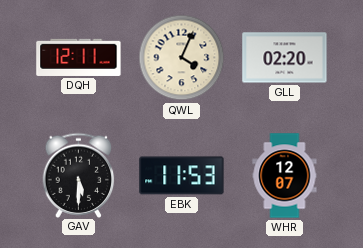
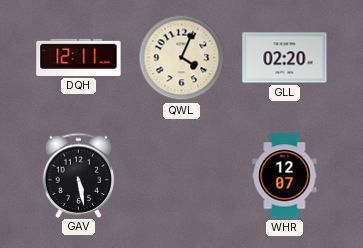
GAV: 5:30 -> 5:28
EBK: 11:53 -> none
